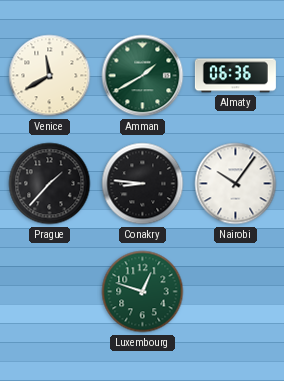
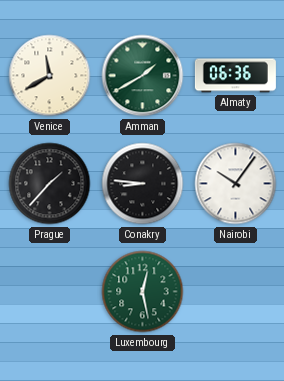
Luxembourg: 12:48 -> 12:28
